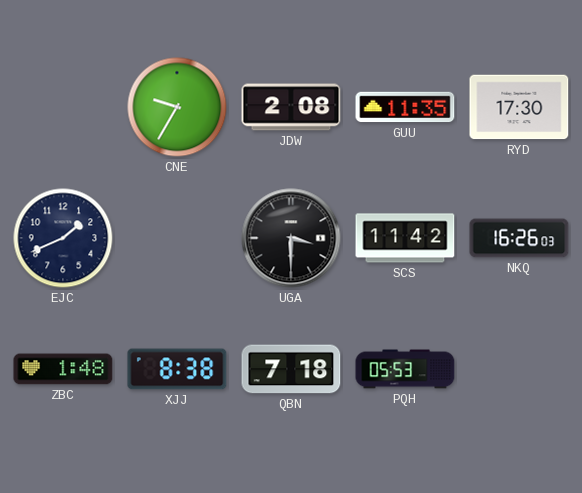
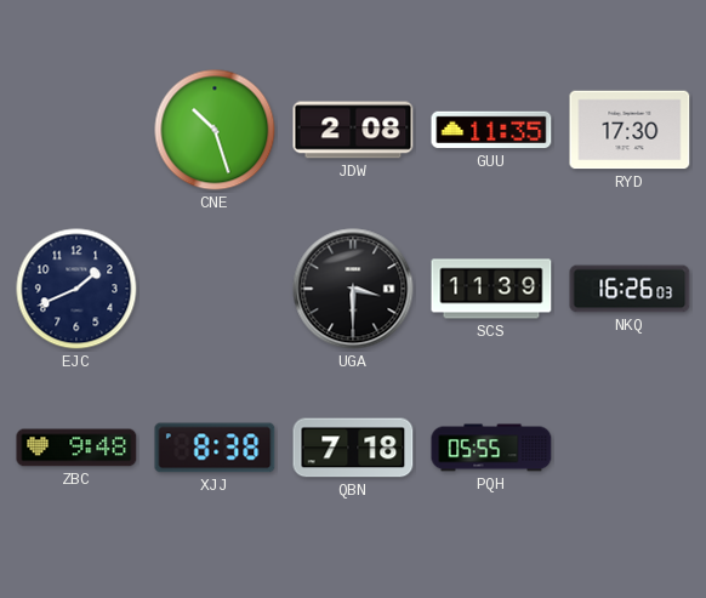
CNE: 9:35 -> 10:27
SCS: 11:42 -> 11:39
ZBC: 1:48 -> 9:48
PQH: 05:53 -> 05:55
